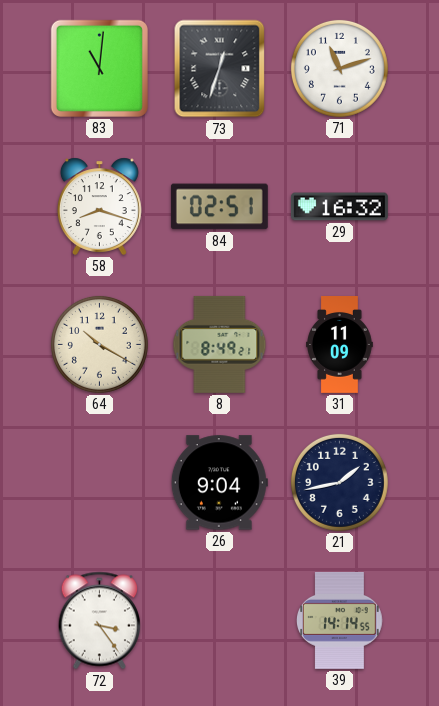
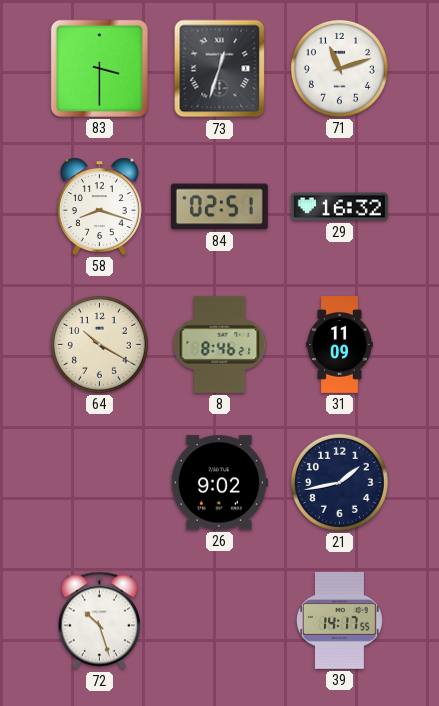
83: 11:01 -> 3:30
8: 8:49 -> 8:46
26: 9:04 -> 9:02
72: 3:24 -> 10:27
39: 14:14 -> 14:17
